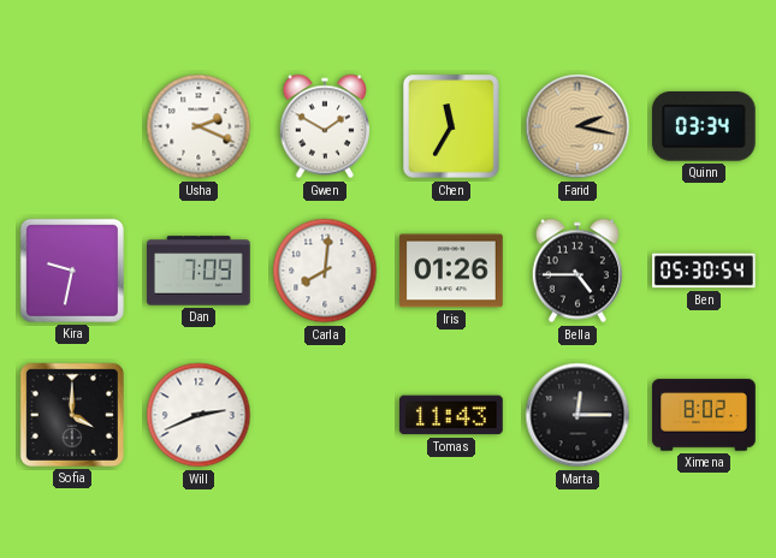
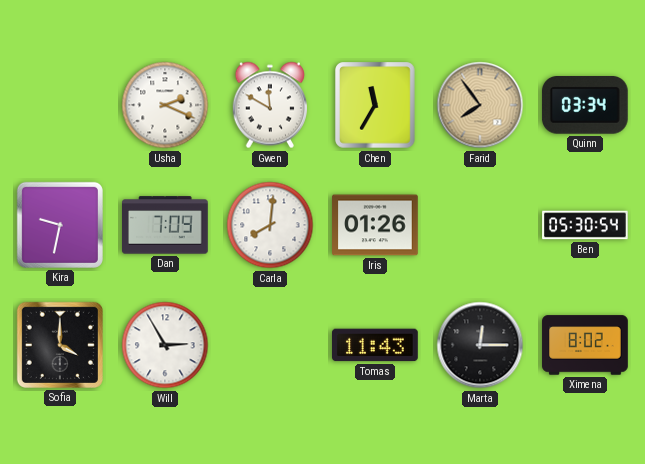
Gwen: 1:50 -> 11:50
Farid: 2:17 -> 7:54
Bella: 4:45 -> none
Will: 2:41 -> 2:55
